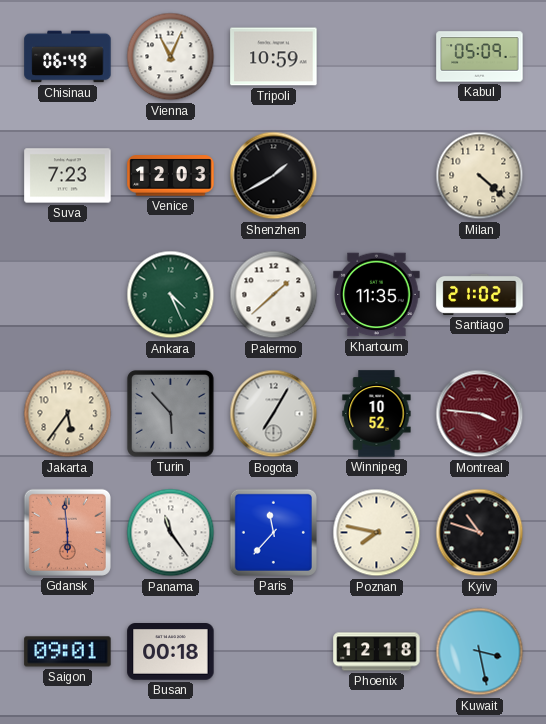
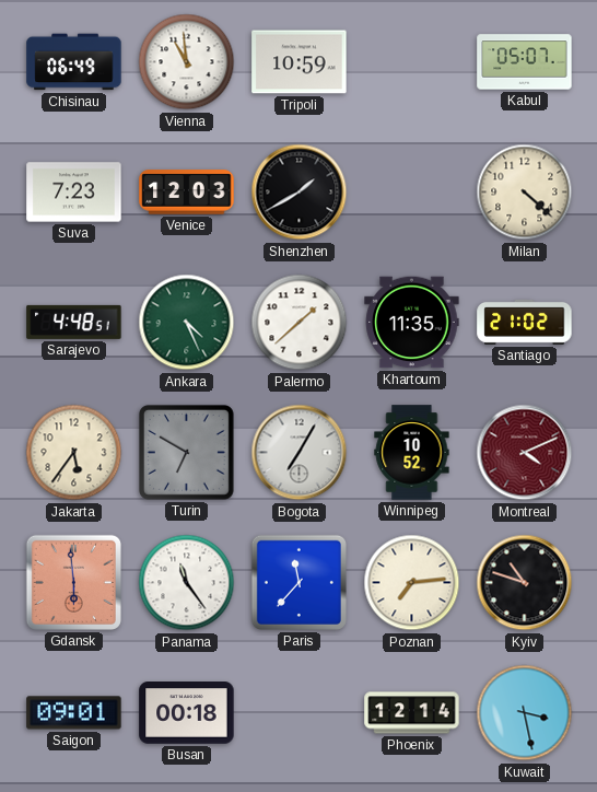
Vienna: 11:04 -> 10:59
Kabul: 05:09 -> 05:07
Sarajevo: none -> 4:48
Turin: 5:53 -> 6:50
Montreal: 3:46 -> 4:11
Poznan: 7:47 -> 7:14
Phoenix: 12:18 -> 12:14
